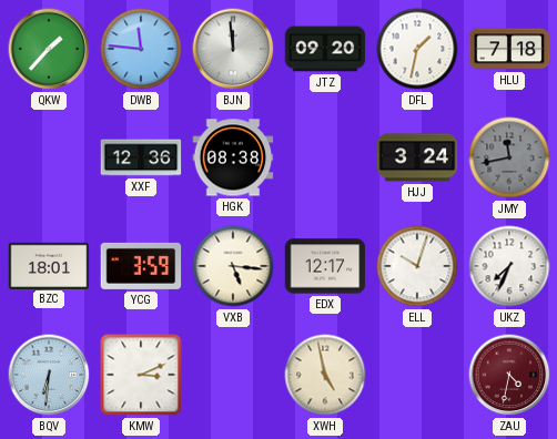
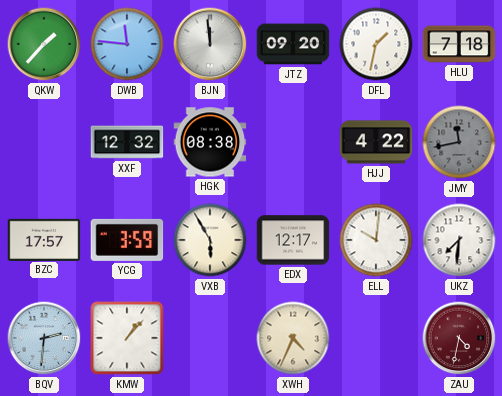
XXF: 12:36 -> 12:32
HJJ: 3:24 -> 4:22
BZC: 18:01 -> 17:57
VXB: 5:16 -> 5:55
ELL: 10:03 -> 10:01
UKZ: 7:34 -> 7:31
BQV: 6:31 -> 2:31
KMW: 3:11 -> 1:07
XWH: 4:58 -> 4:34
